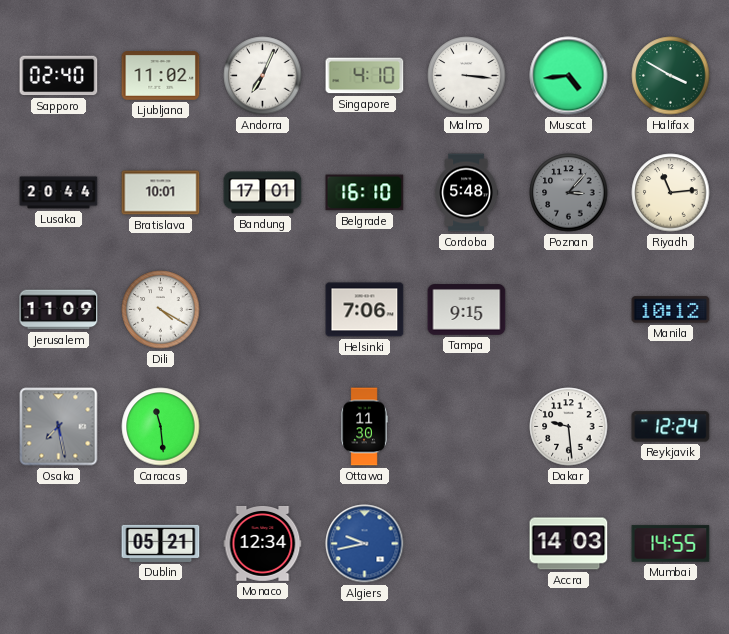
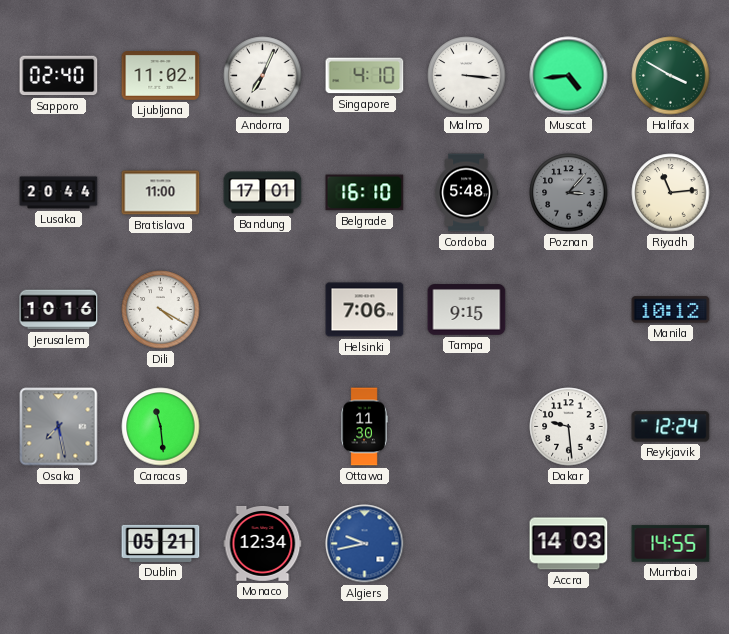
Bratislava: 10:01 -> 11:00
Jerusalem: 11:09 -> 10:16
